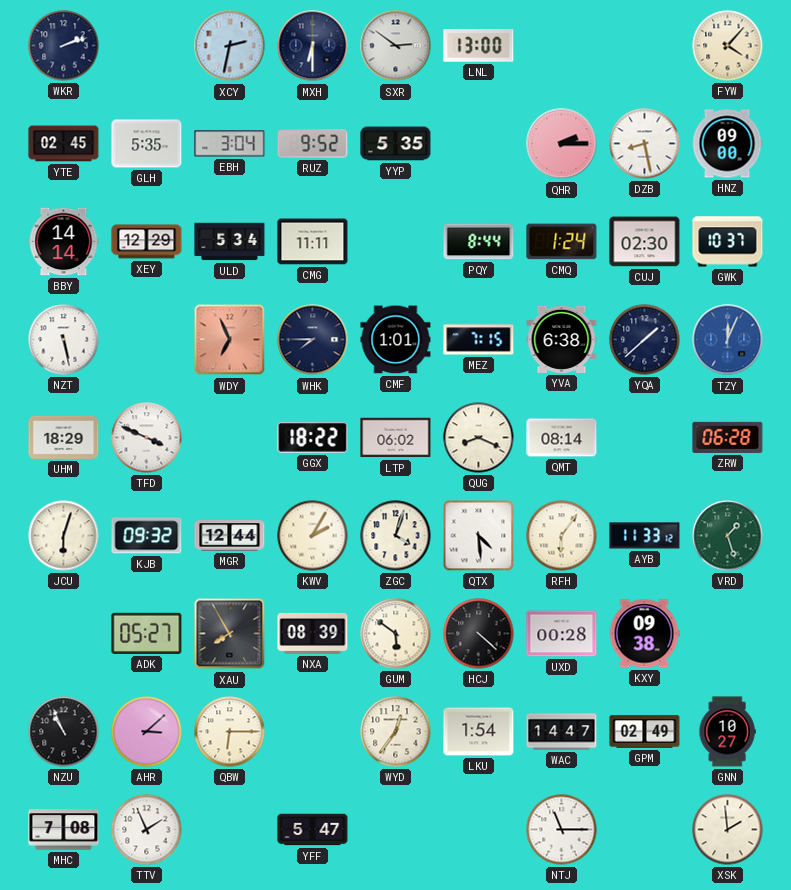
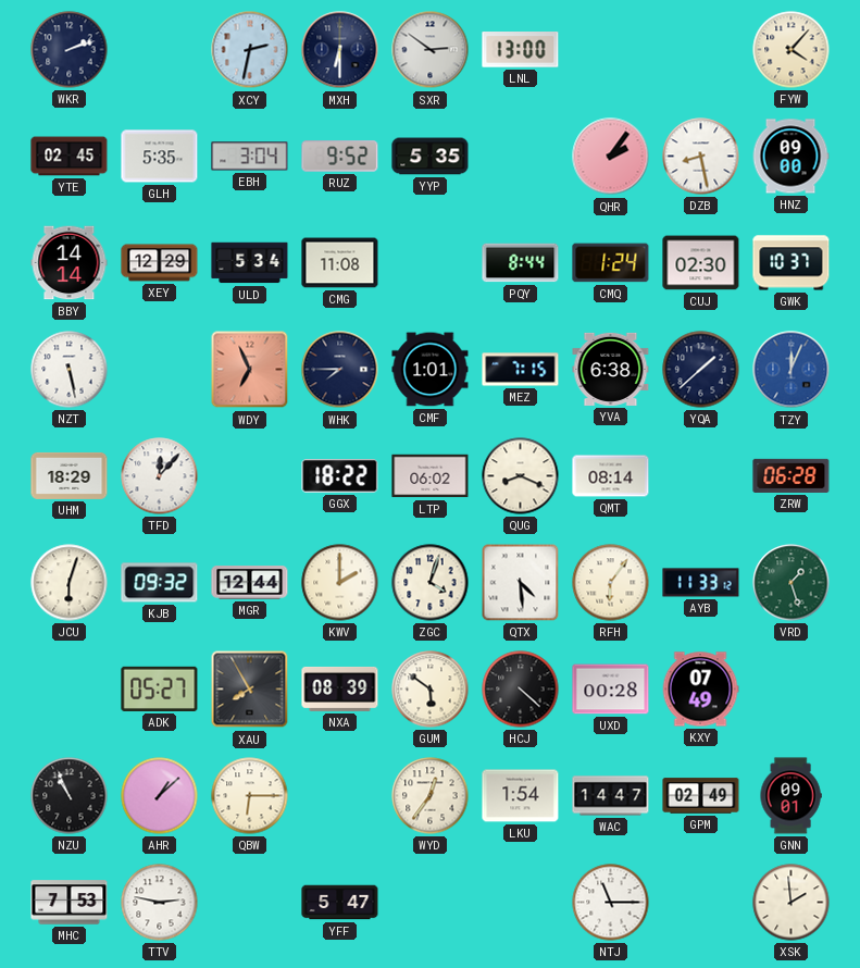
QHR: 2:15 -> 2:06
CMG: 11:11 -> 11:08
TFD: 3:49 -> 12:07
KWV: 2:05 -> 2:00
KXY: 09:38 -> 07:49
AHR: 3:08 -> 1:08
GNN: 10:27 -> 09:01
MHC: 7:08 -> 7:53
TTV: 1:56 -> 2:47
